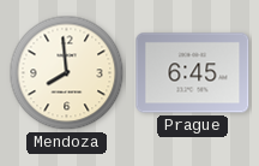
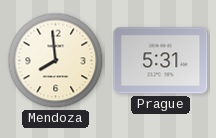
Prague: 6:45 -> 5:31
